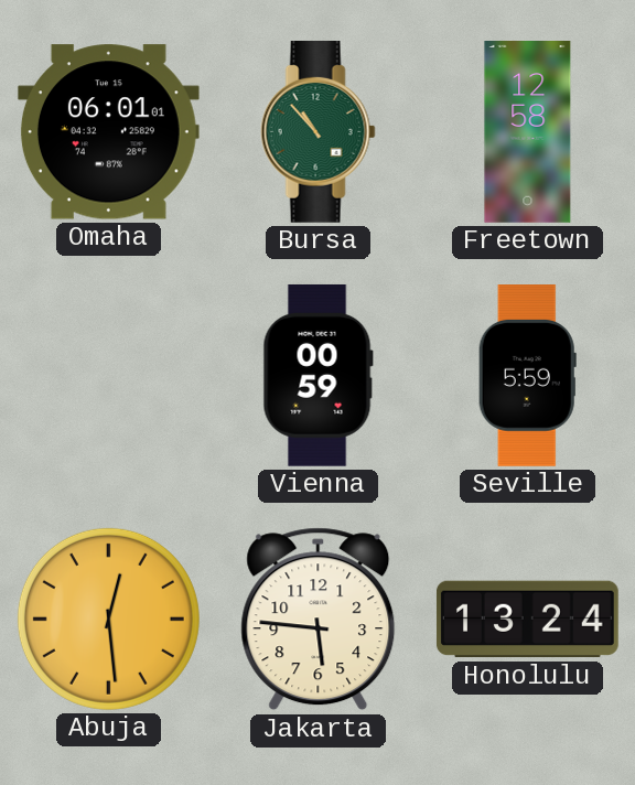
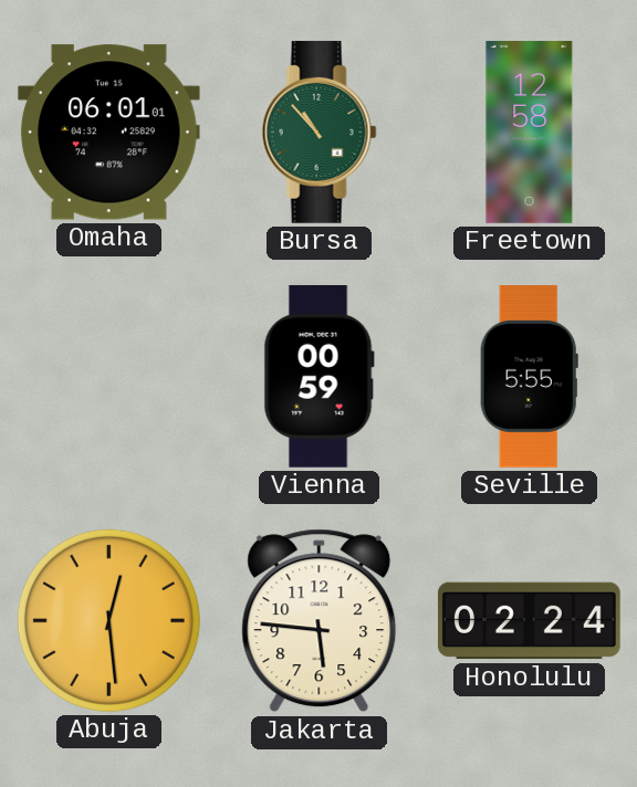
Seville: 5:59 -> 5:55
Honolulu: 13:24 -> 02:24
